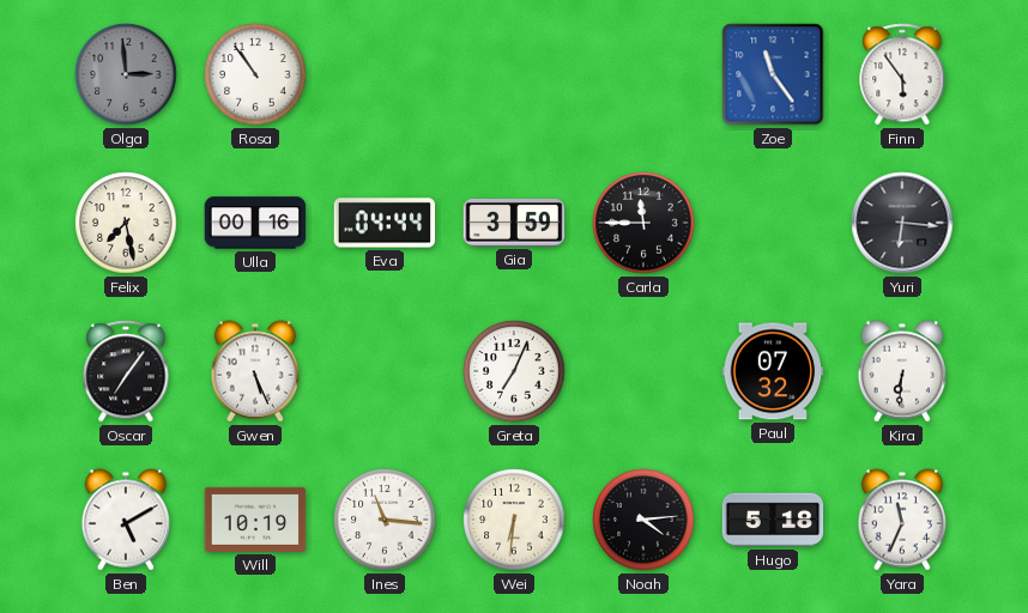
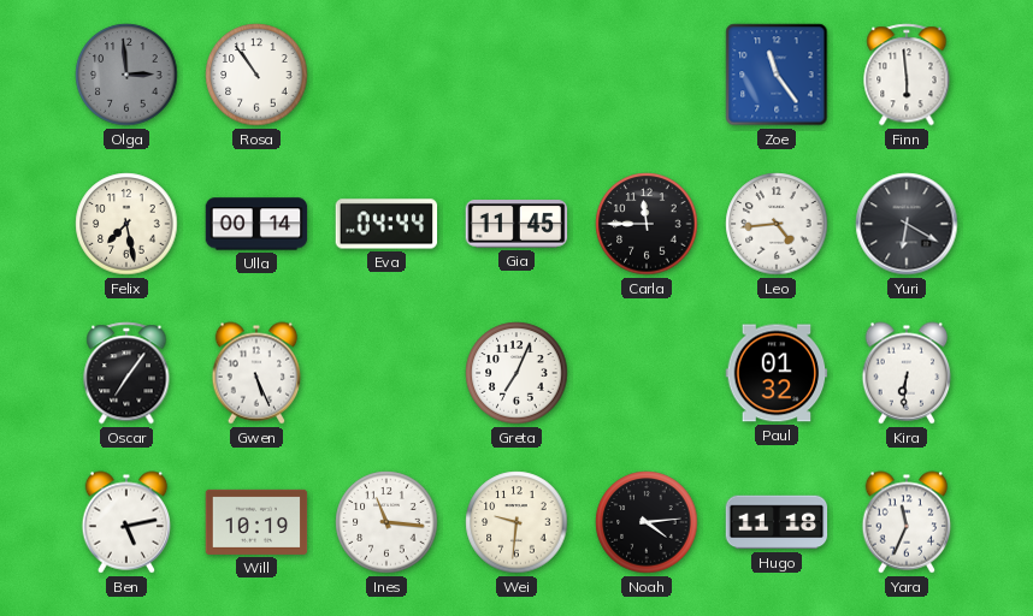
Finn: 5:54 -> 5:59
Ulla: 00:16 -> 00:14
Gia: 3:59 -> 11:45
Leo: none -> 4:44
Yuri: 6:16 -> 6:20
Paul: 07:32 -> 01:32
Ben: 5:10 -> 5:13
Wei: 6:31 -> 9:31
Hugo: 5:18 -> 11:18
